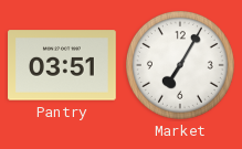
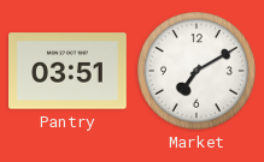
Market: 7:05 -> 7:10
